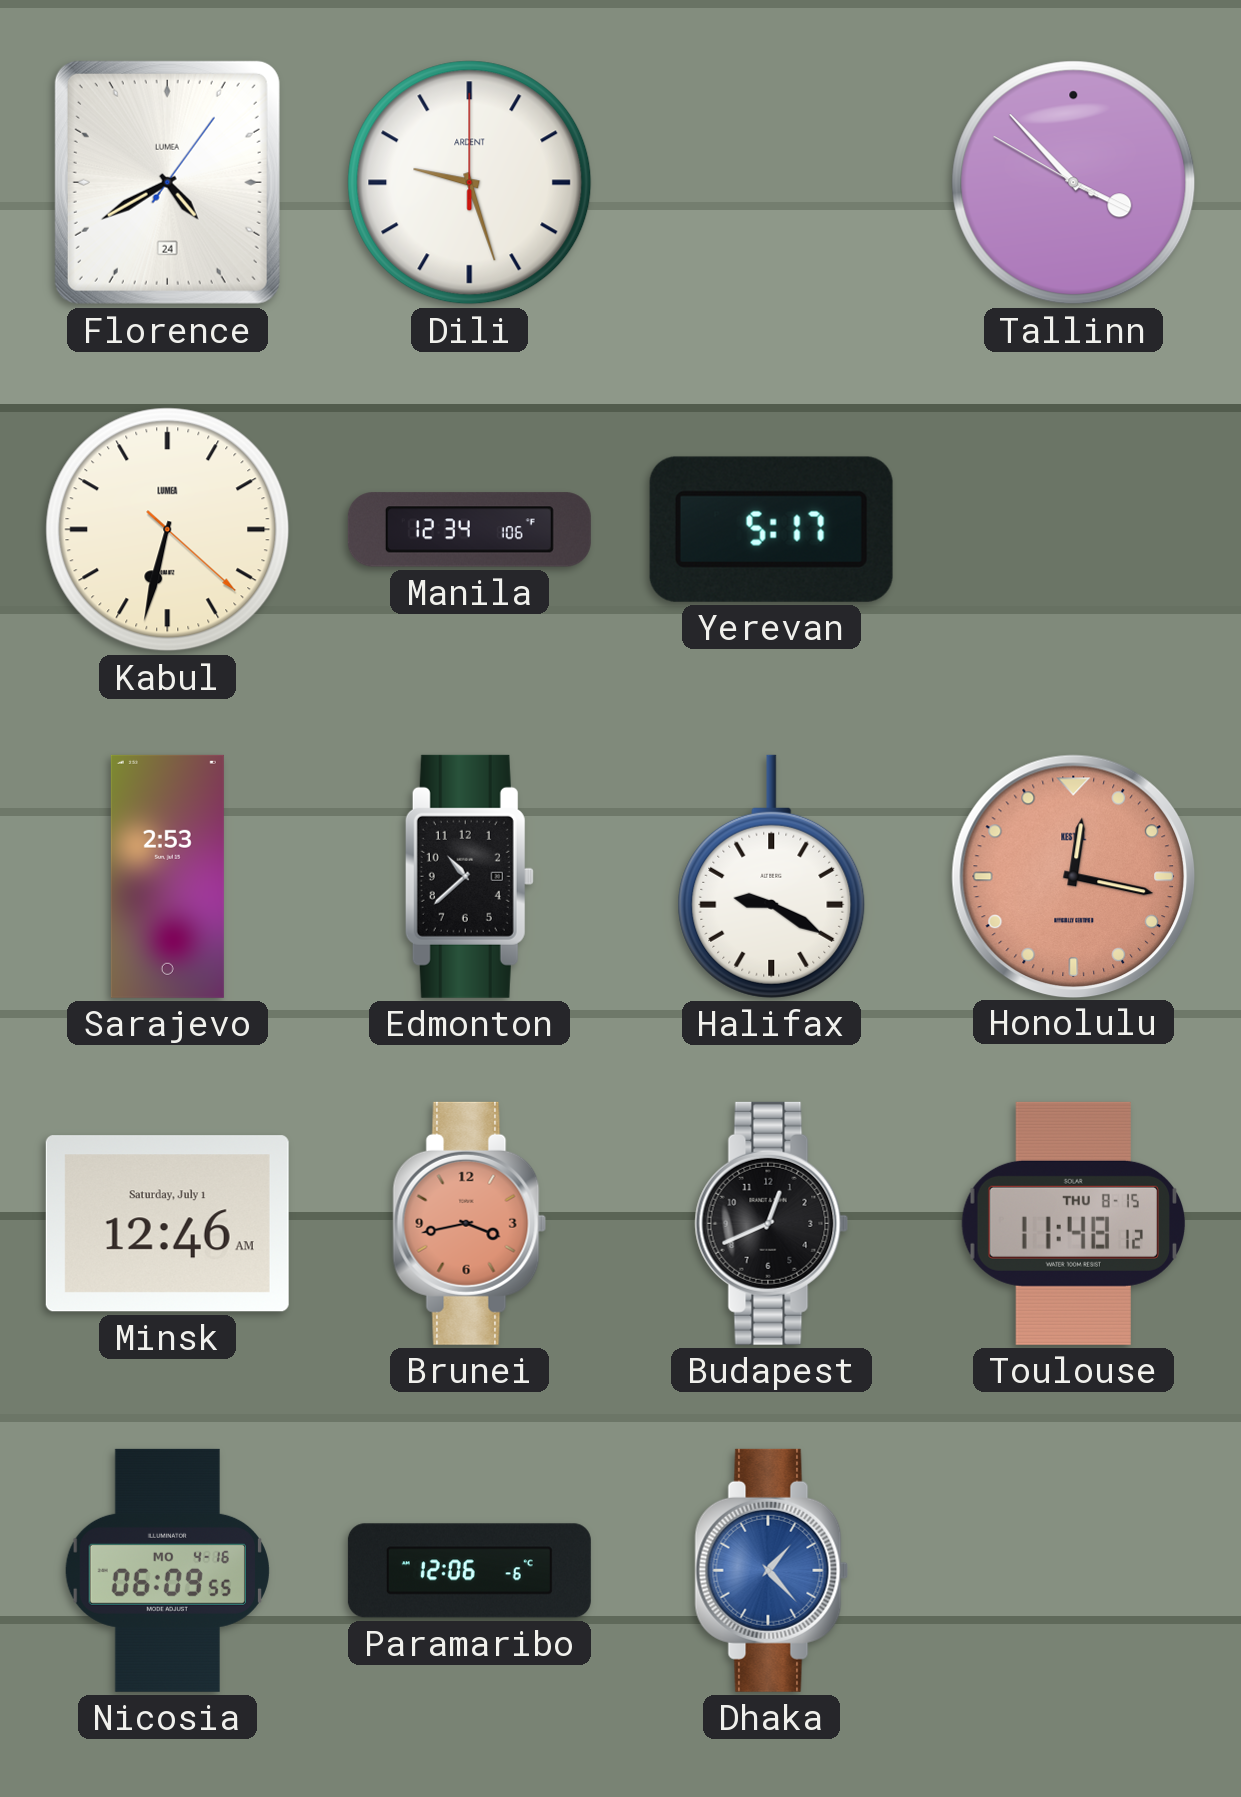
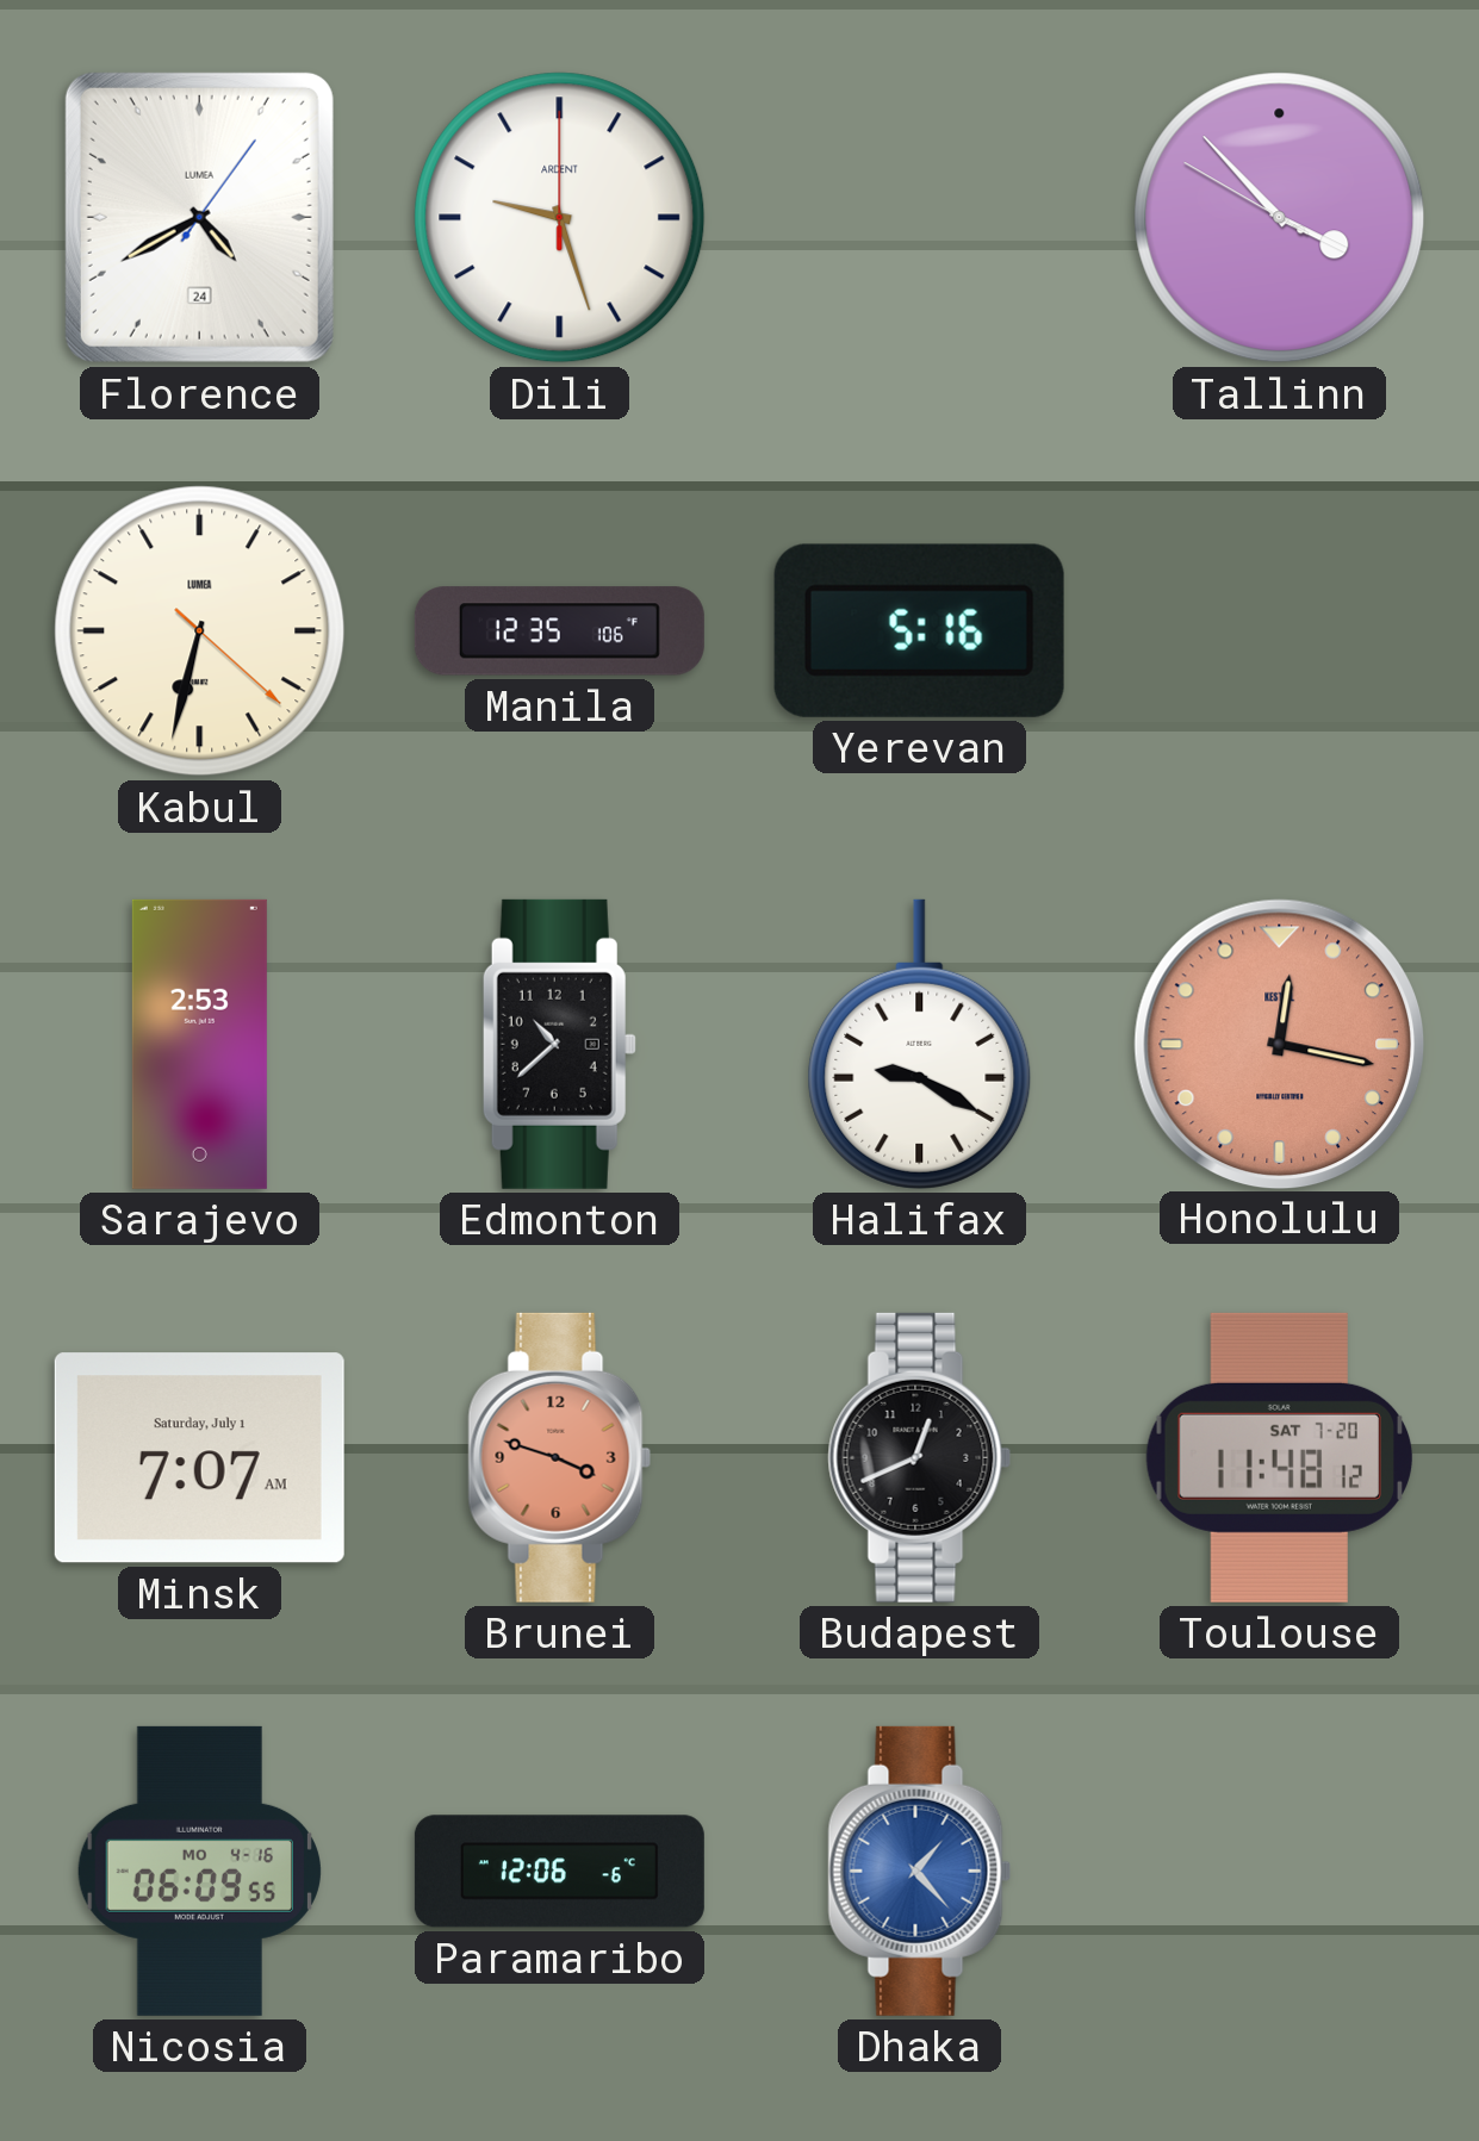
Manila: 12:34 -> 12:35
Yerevan: 5:17 -> 5:16
Minsk: 12:46 -> 7:07
Brunei: 3:43 -> 3:48
Toulouse date: THU 8-15 -> SAT 7-20
